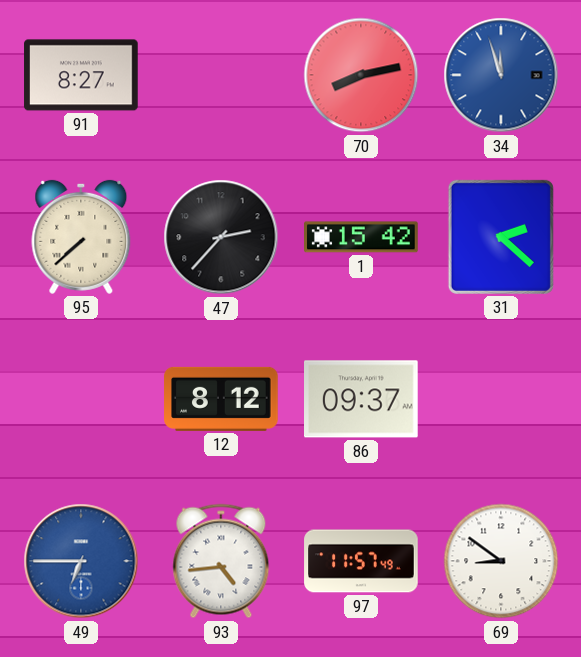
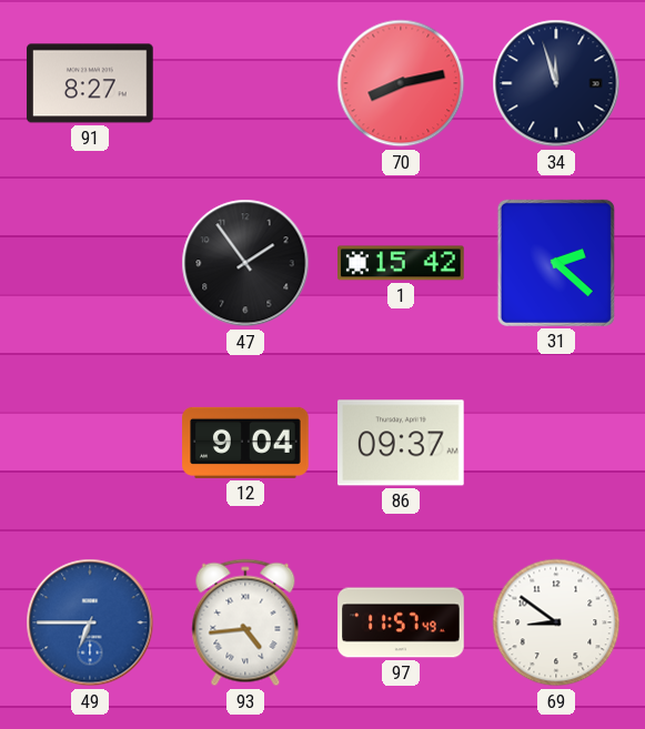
34 dial: blue -> navy
95: 7:38 -> none
47: 2:37 -> 1:54
12: 8:12 -> 9:04
